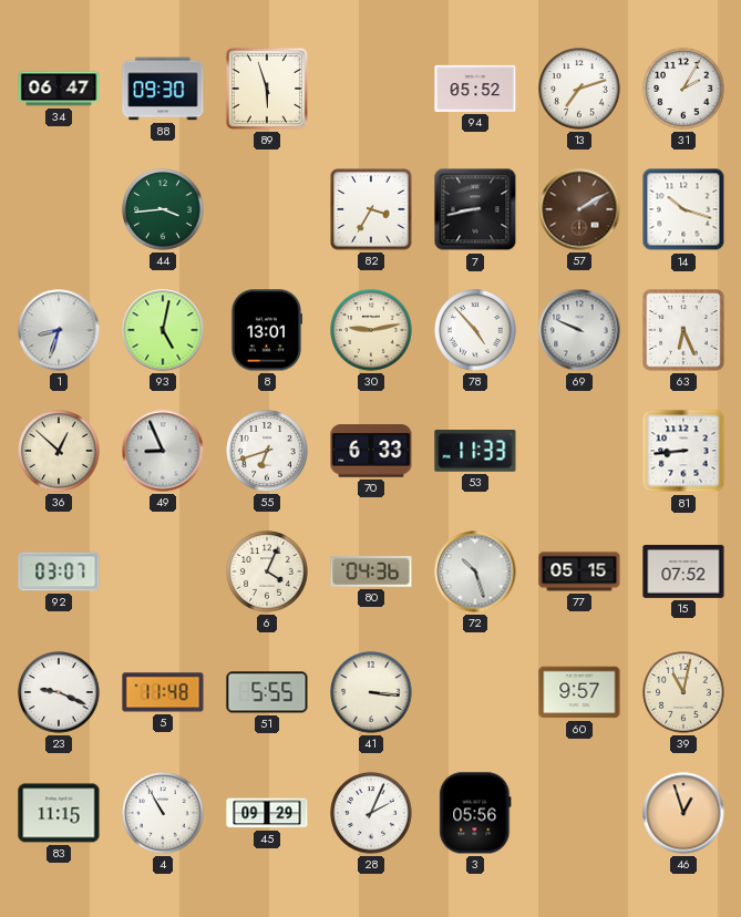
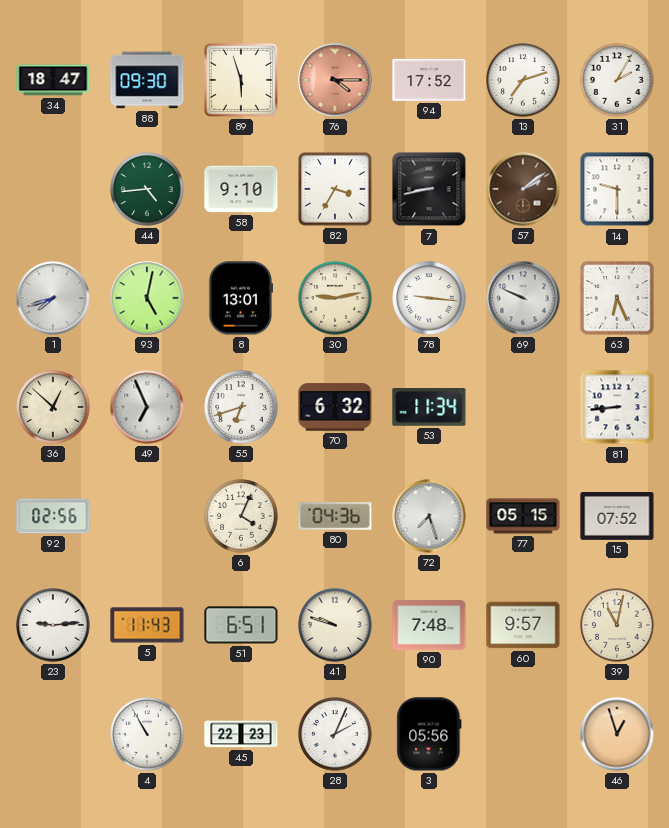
34: 06:47 -> 18:47
76: none -> 4:15
94: 05:52 -> 17:52
44: 3:44 -> 4:44
58: none -> 9:10
57: 2:10 -> 2:09
14: 10:18 -> 9:30
1: 8:33 -> 7:42
78: 4:53 -> 9:16
49: 8:56 -> 6:56
70: 6:33 -> 6:32
53: 11:33 -> 11:34
92: 03:07 -> 02:56
72: 10:27 -> 7:27
23: 9:19 -> 9:14
5: 11:48 -> 11:43
51: 5:55 -> 6:51
41: 3:16 -> 9:48
90: none -> 7:48
83: 11:15 -> none
45: 09:29 -> 22:23
